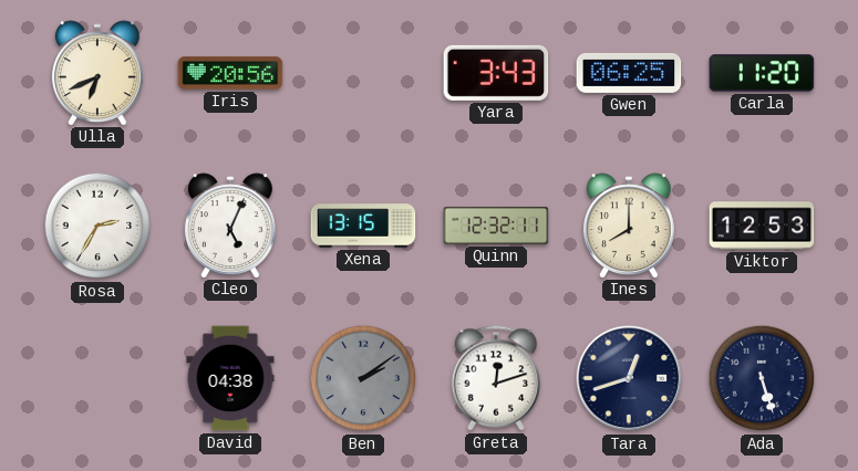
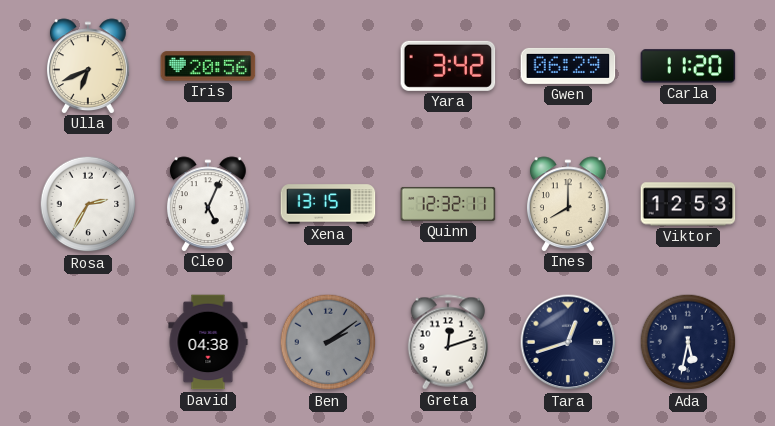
Yara: 3:43 -> 3:42
Gwen: 06:25 -> 06:29
Ada: 5:27 -> 5:32
